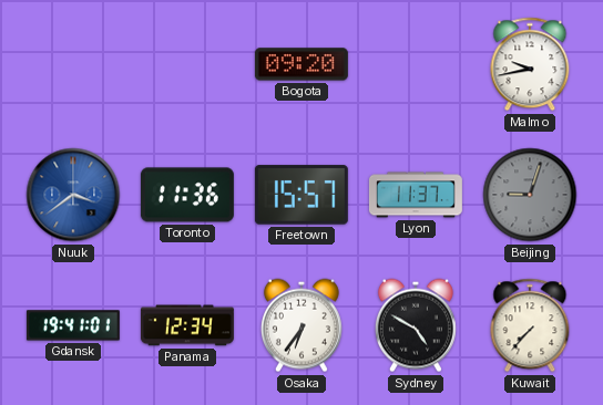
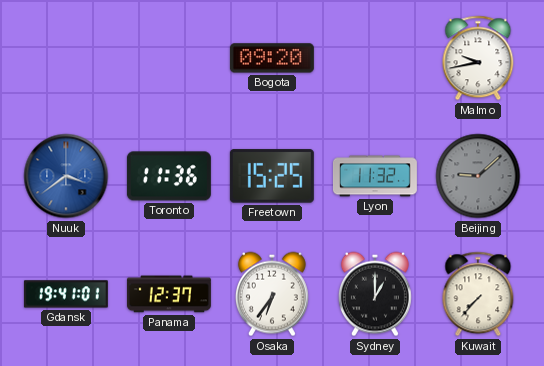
Freetown: 15:57 -> 15:25
Lyon: 11:37 -> 11:32
Beijing: 9:03 -> 9:08
Panama: 12:34 -> 12:37
Sydney: 4:50 -> 1:00
